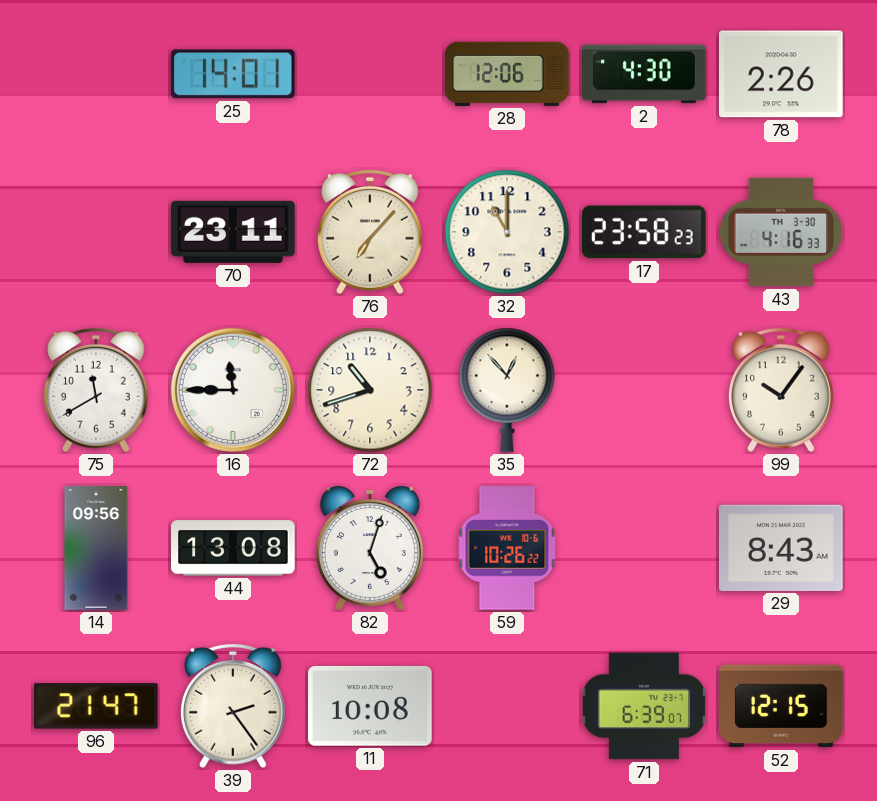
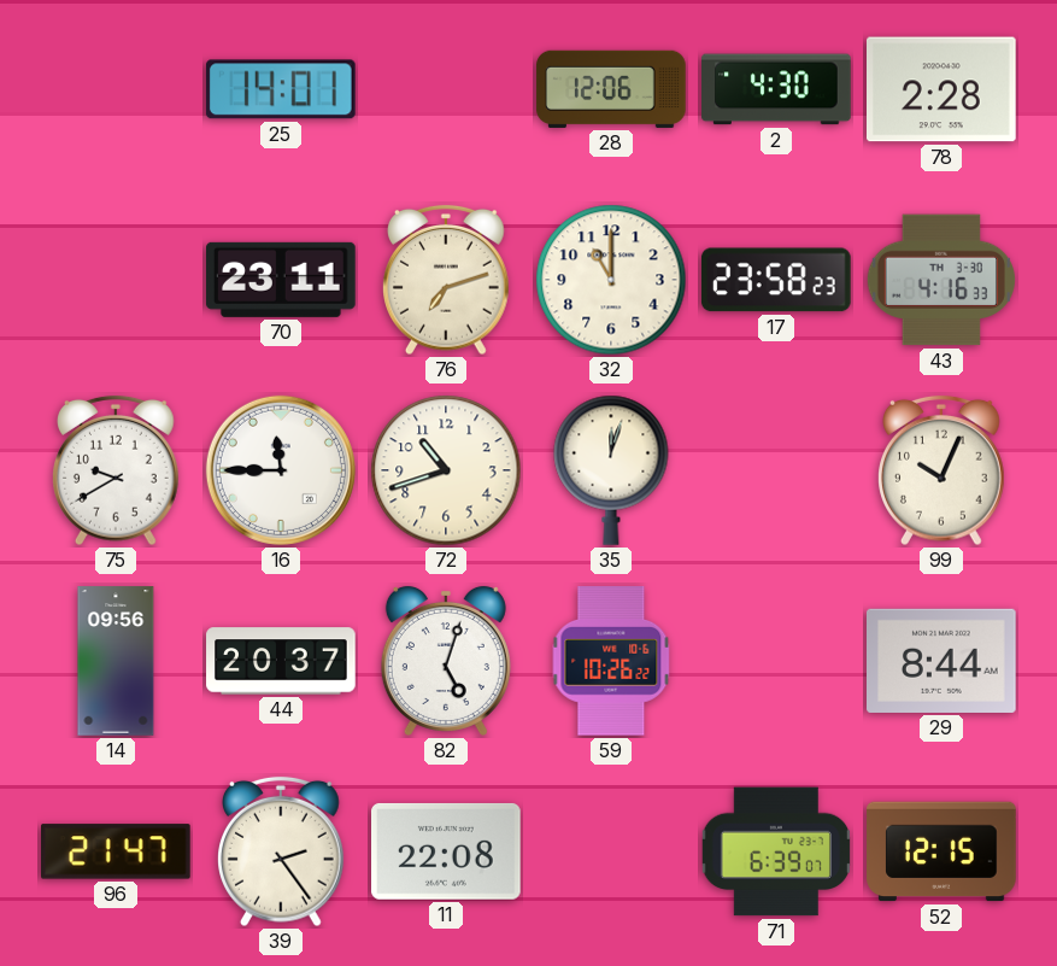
78: 2:26 -> 2:28
76: 7:07 -> 7:12
75: 11:40 -> 9:40
35: 12:53 -> 12:03
99: 10:06 -> 10:04
44: 13:08 -> 20:37
29: 8:43 -> 8:44
11: 10:08 -> 22:08
